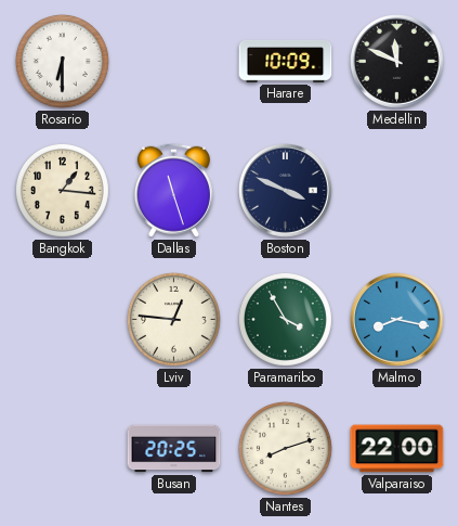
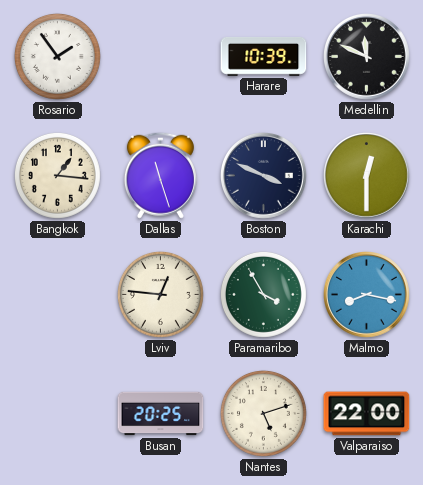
Rosario: 6:30 -> 1:54
Harare: 10:09 -> 10:39
Karachi: none -> 12:30
Nantes: 8:12 -> 5:12
